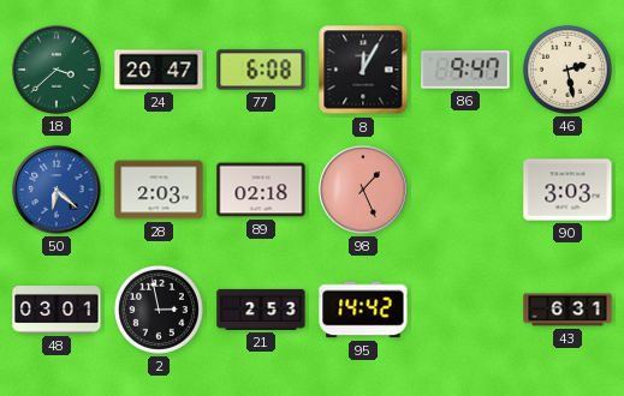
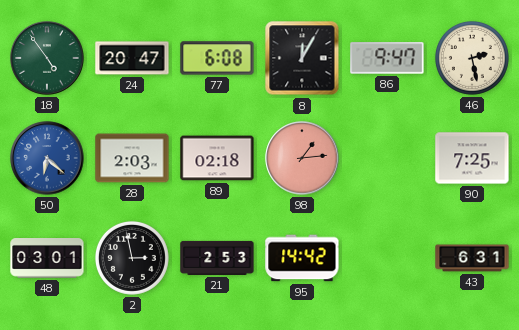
18: 3:38 -> 4:54
98: 1:26 -> 1:14
90: 3:03 -> 7:25
